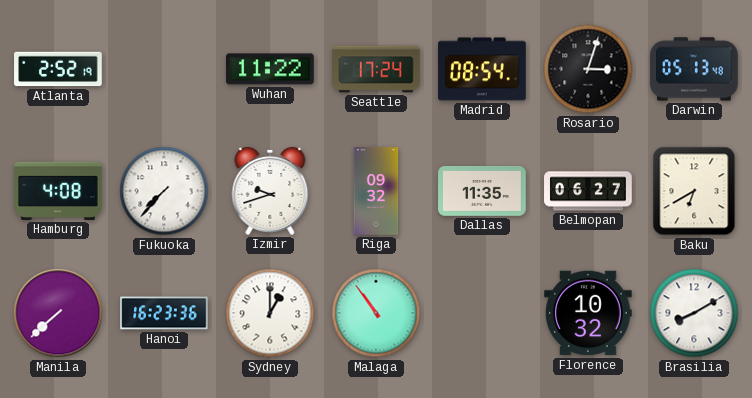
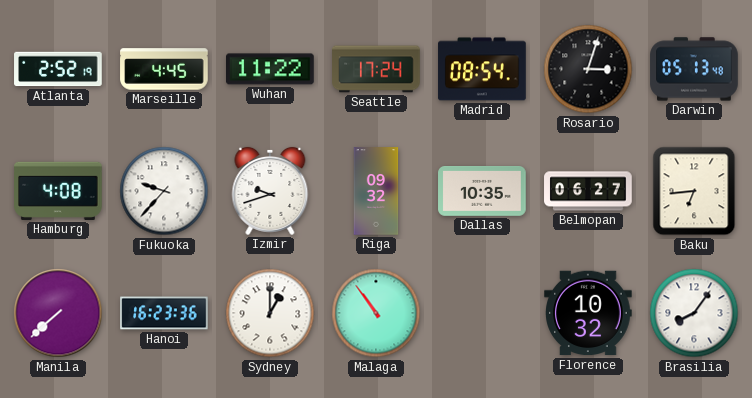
Marseille: none -> 4:45
Fukuoka: 7:37 -> 9:37
Dallas: 11:35 -> 10:35
Baku: 6:40 -> 6:44
Brasilia: 8:10 -> 8:06
